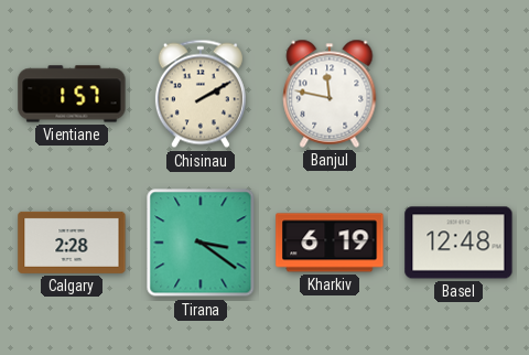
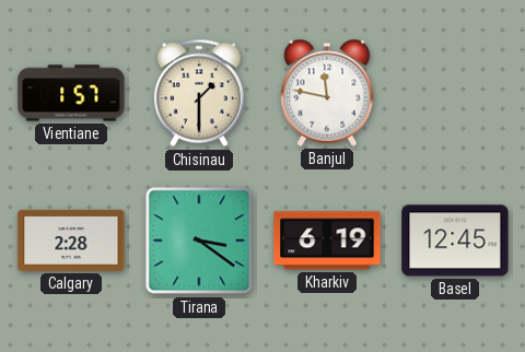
Chisinau: 2:10 -> 1:30
Basel: 12:48 -> 12:45
